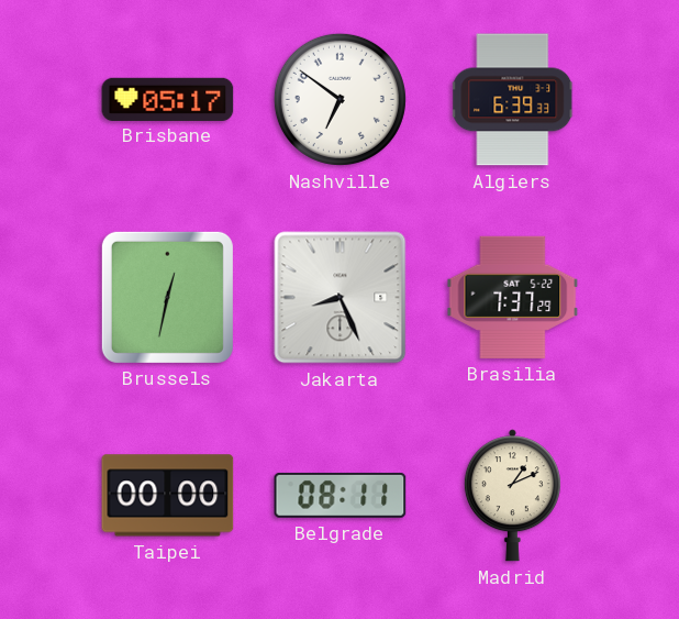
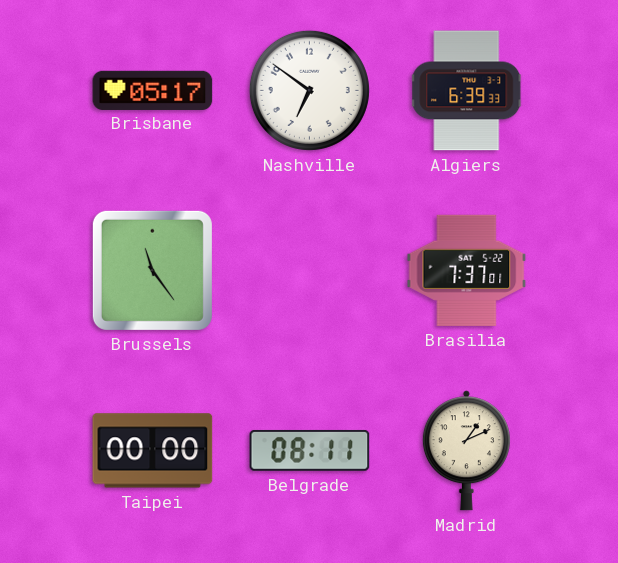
Brussels: 12:32 -> 11:24
Jakarta: 8:26 -> none
Brasilia: 7:37:29 -> 7:37:01
